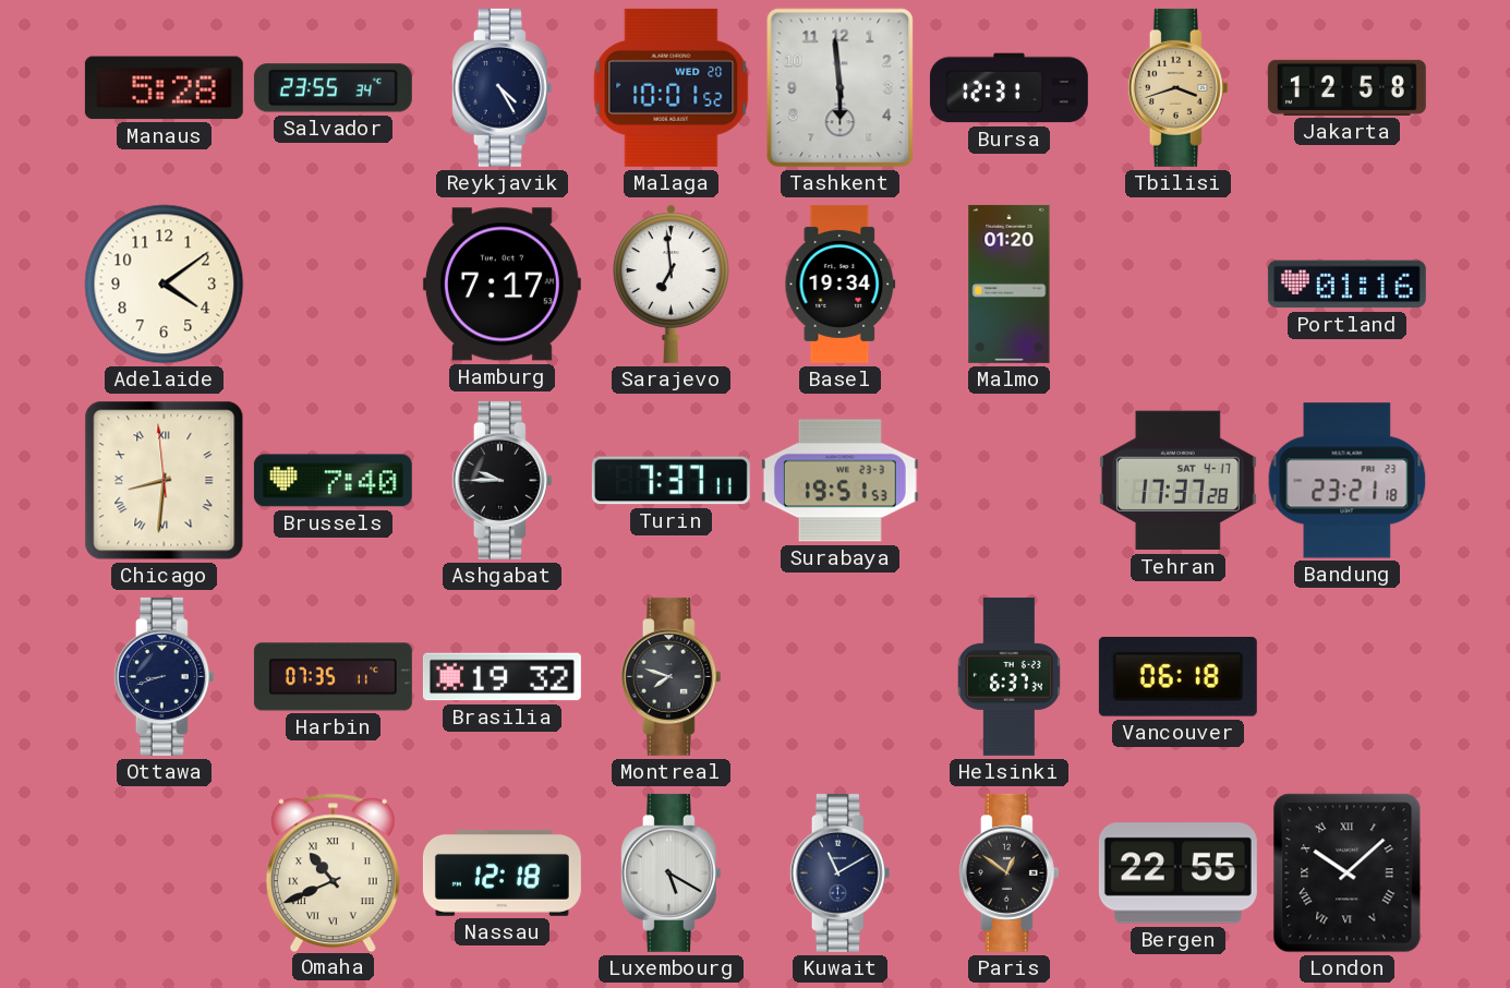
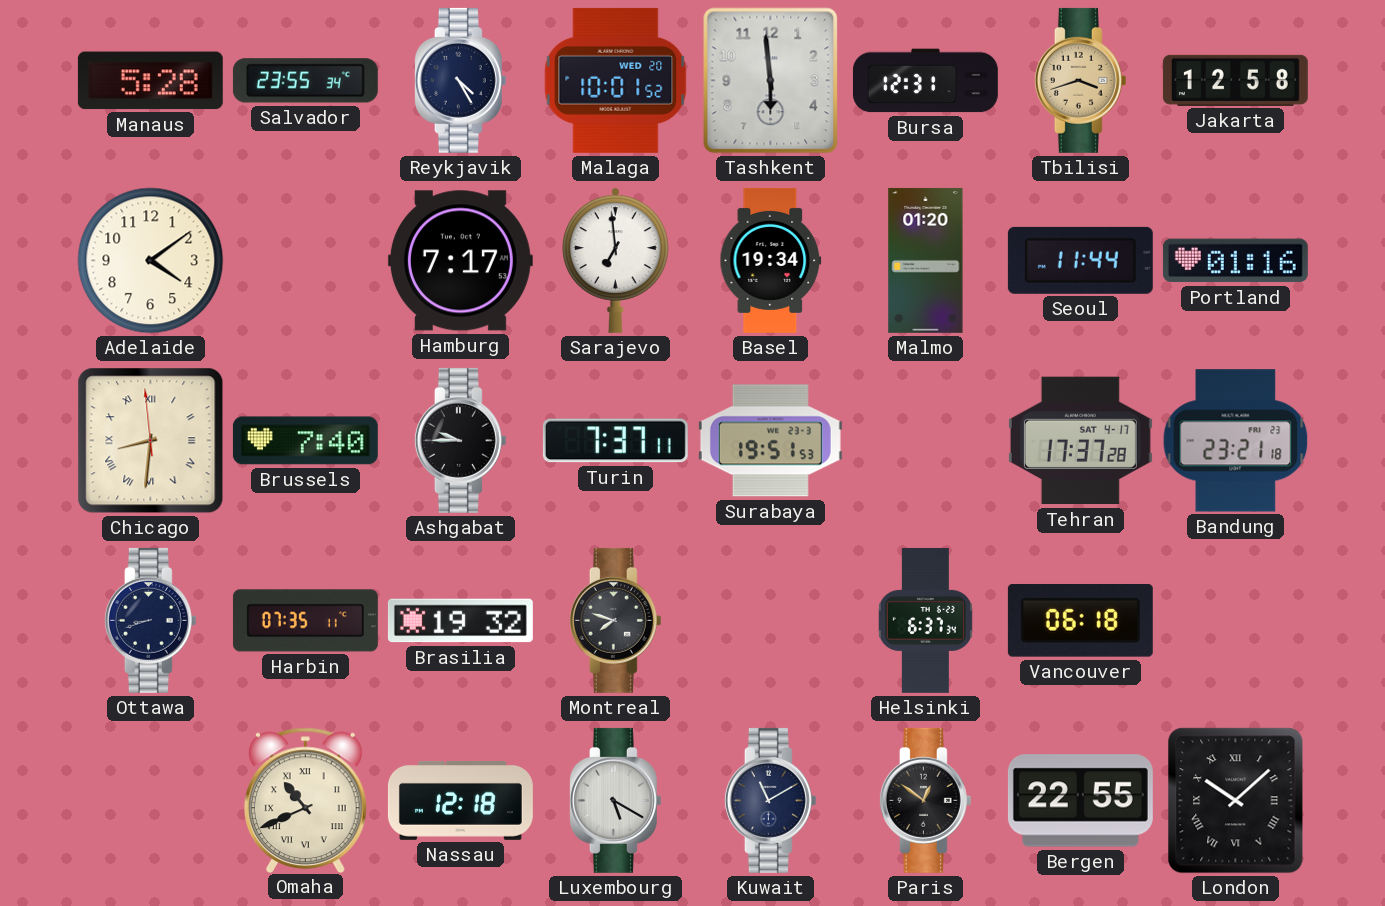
Seoul: none -> 11:44
